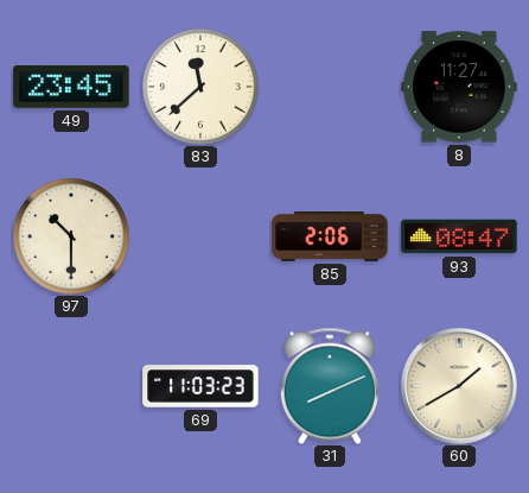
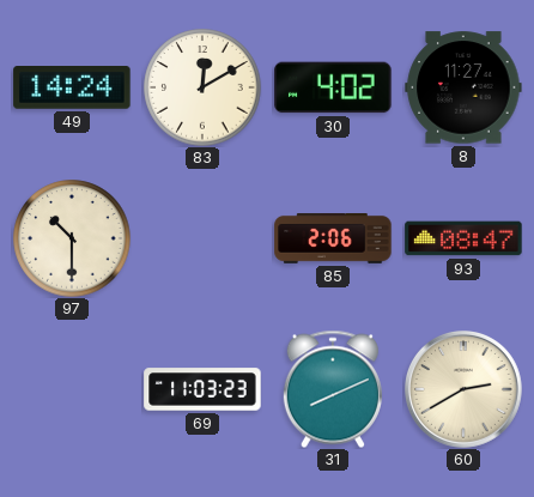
49: 23:45 -> 14:24
83: 11:38 -> 12:10
30: none -> 4:02
60: 1:40 -> 2:40
